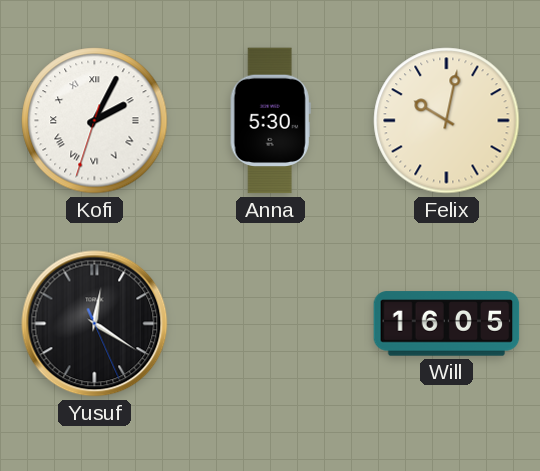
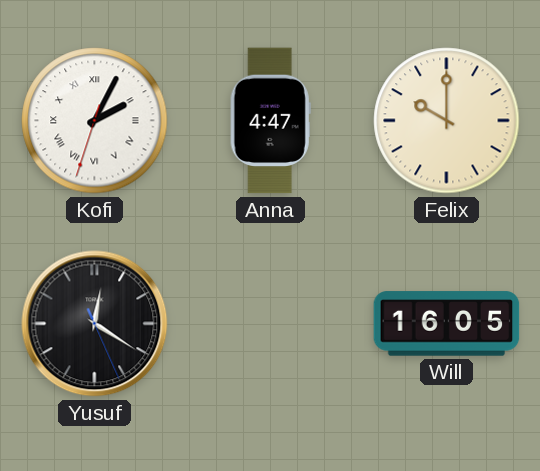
Anna: 5:30 -> 4:47
Felix: 10:02 -> 10:00
